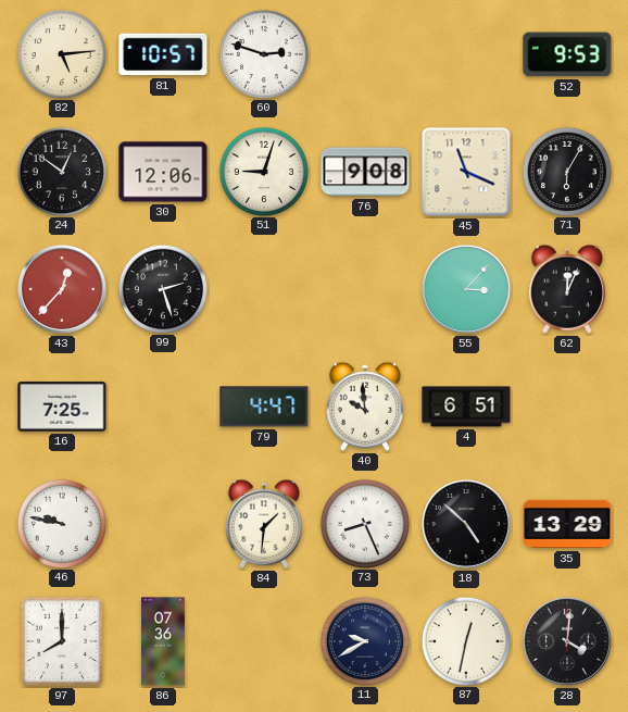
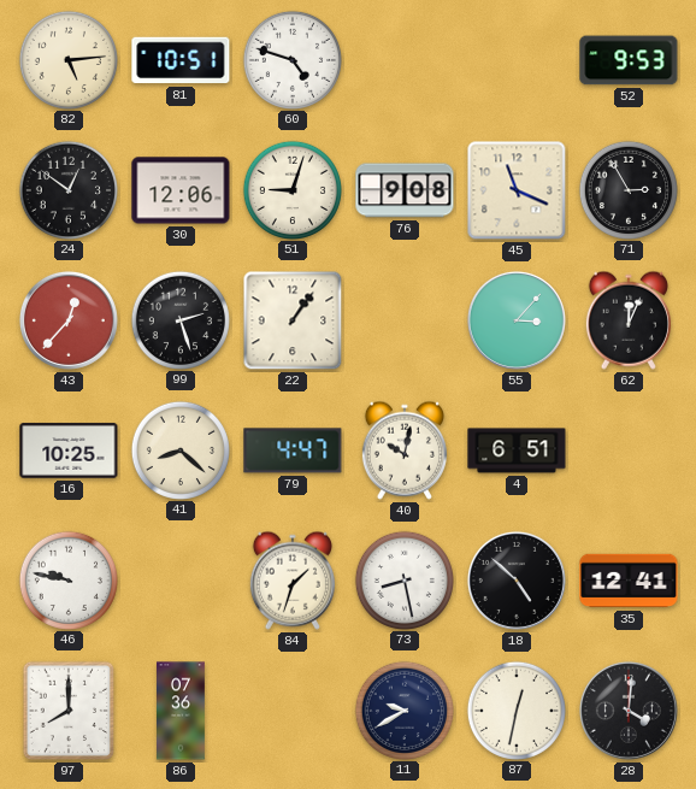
81: 10:57 -> 10:51
60: 2:48 -> 4:48
71: 6:05 -> 2:55
22: none -> 1:06
16: 7:25 -> 10:25
41: none -> 8:22
40: 9:59 -> 10:02
84: 1:31 -> 1:33
73: 8:26 -> 8:28
35: 13:29 -> 12:41
